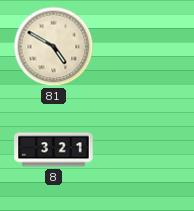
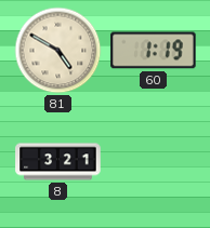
60: none -> 1:19
